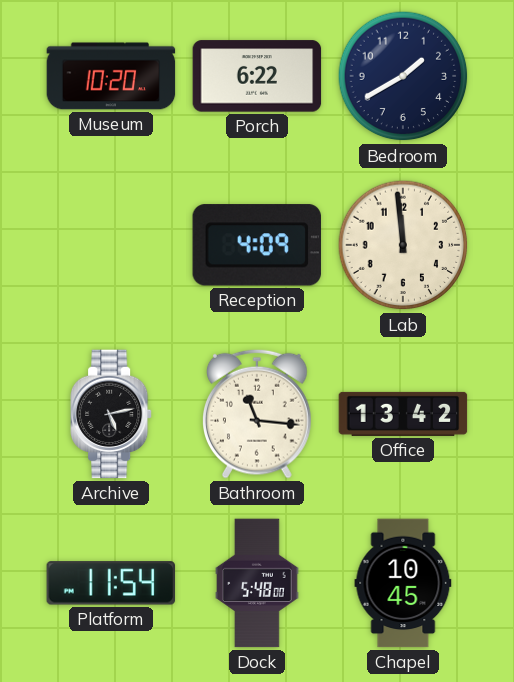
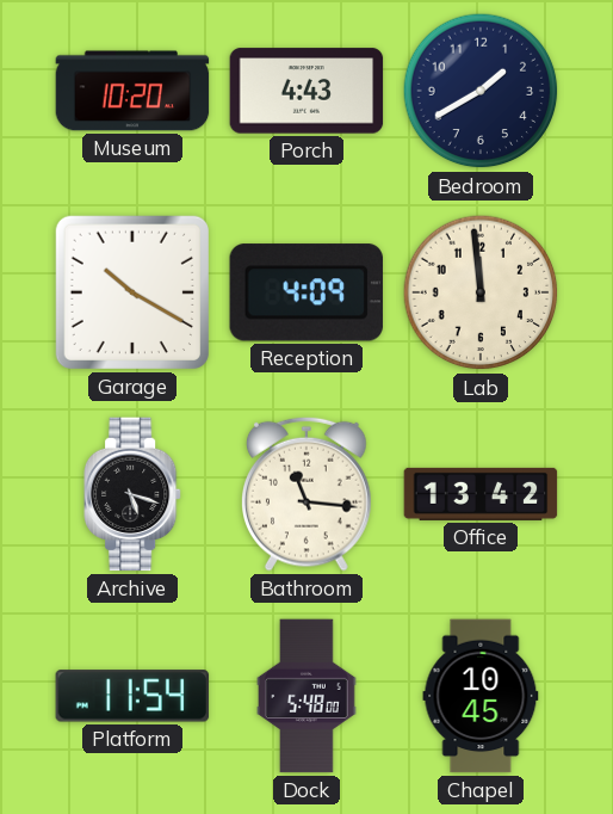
Porch: 6:22 -> 4:43
Garage: none -> 10:20
Archive: 5:13 -> 5:18
